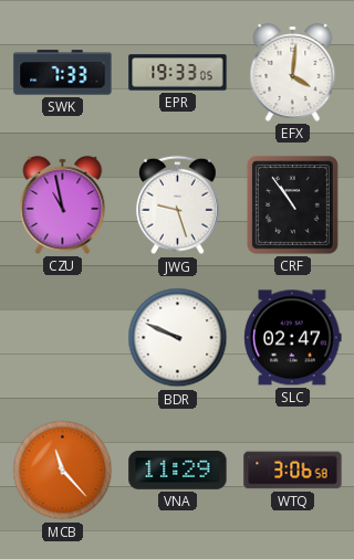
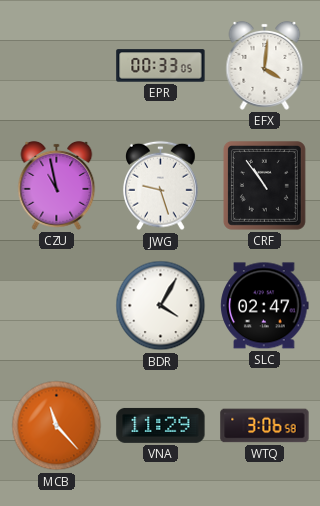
SWK: 7:33 -> none
EPR: 19:33 -> 00:33
BDR: 9:49 -> 4:05
